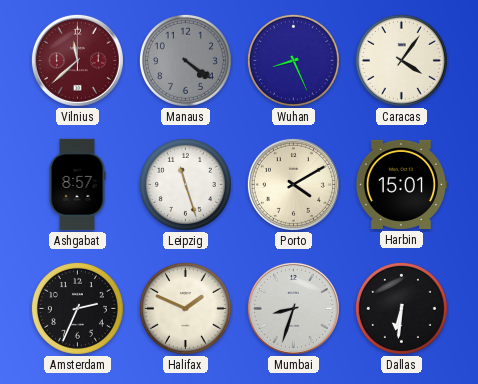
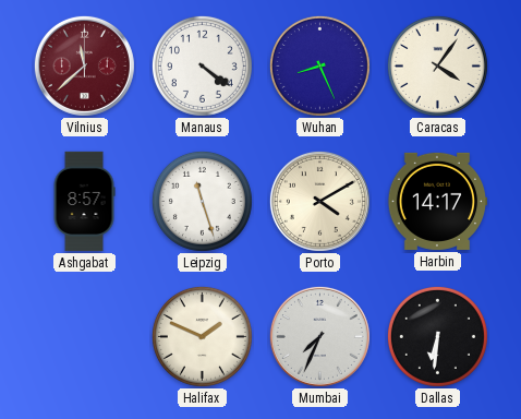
Manaus dial: grey -> white
Harbin: 15:01 -> 14:17
Amsterdam: 2:34 -> none
Mumbai: 8:33 -> 7:34
